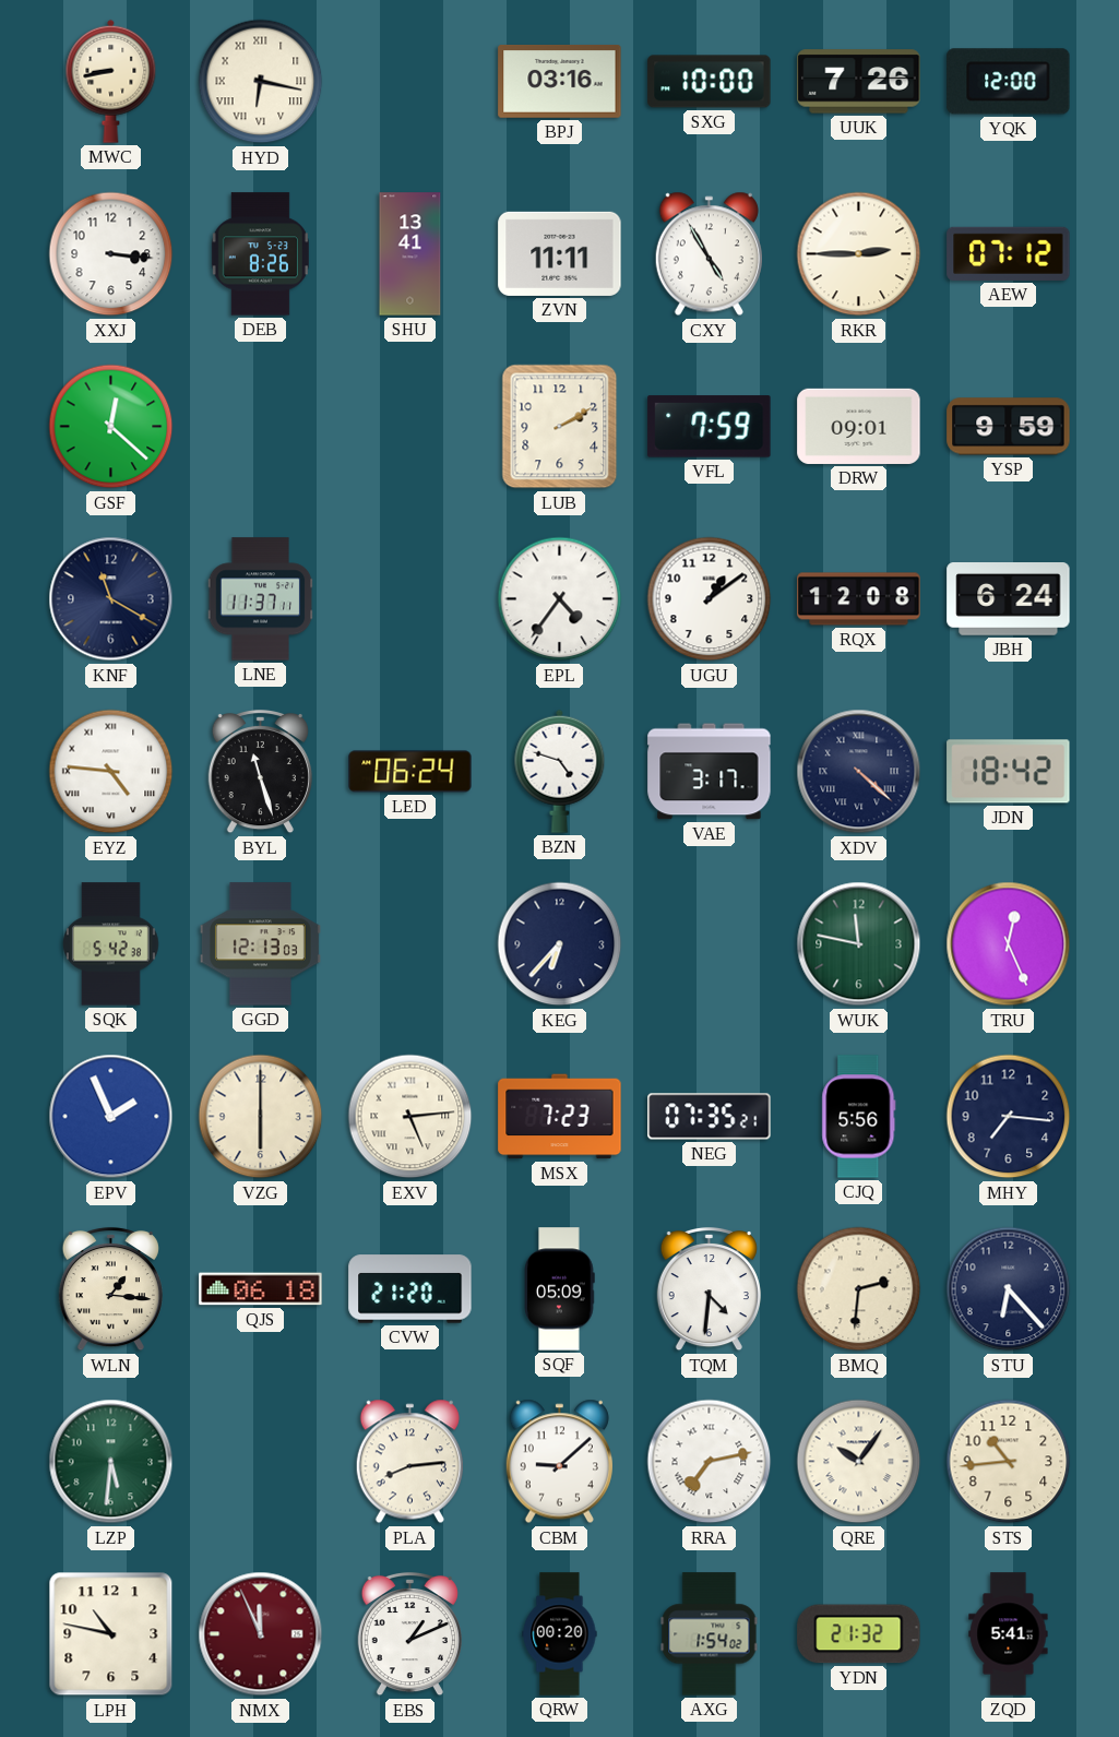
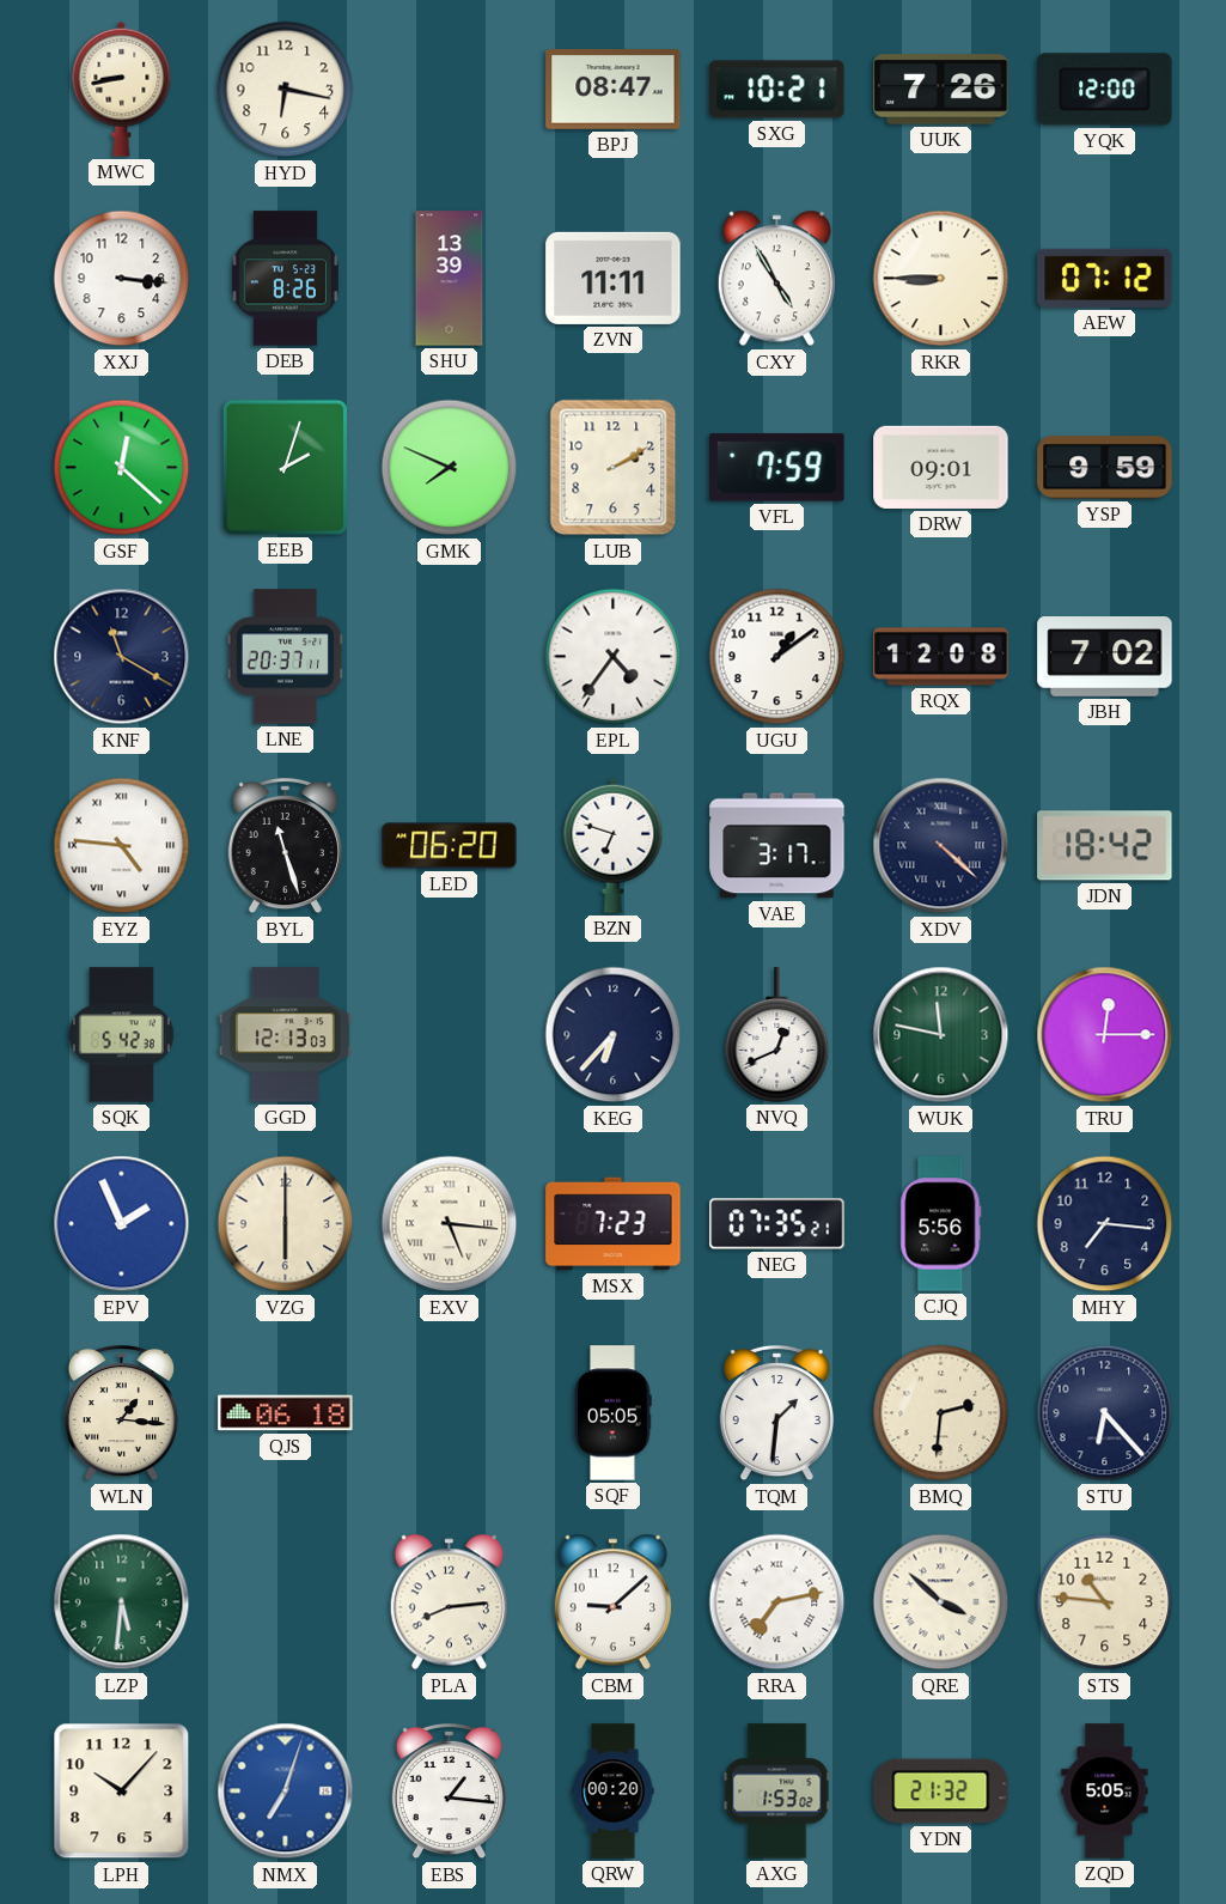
HYD numerals: Roman -> Arabic
BPJ: 03:16 -> 08:47
SXG: 10:00 -> 10:21
SHU: 13:41 -> 13:39
RKR: 2:45 -> 8:45
EEB: none -> 2:03
GMK: none -> 7:49
LNE: 11:37 -> 20:37
JBH: 6:24 -> 7:02
LED: 06:24 -> 06:20
BZN: 4:48 -> 6:48
NVQ: none -> 12:41
TRU: 12:26 -> 12:15
EXV: 5:14 -> 5:16
CVW: 21:20 -> none
SQF: 05:09 -> 05:05
TQM: 4:31 -> 1:31
QRE: 10:06 -> 3:52
STS: 10:44 -> 10:46
LPH: 10:47 -> 10:07
NMX: 11:56 -> 7:03
NMX dial: burgundy -> blue
EBS: 1:11 -> 1:16
AXG: 1:54 -> 1:53
ZQD: 5:41 -> 5:05
